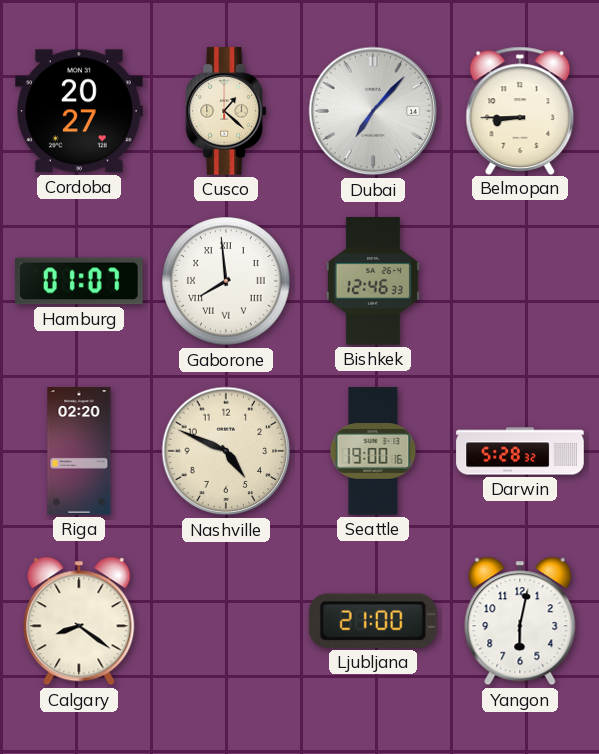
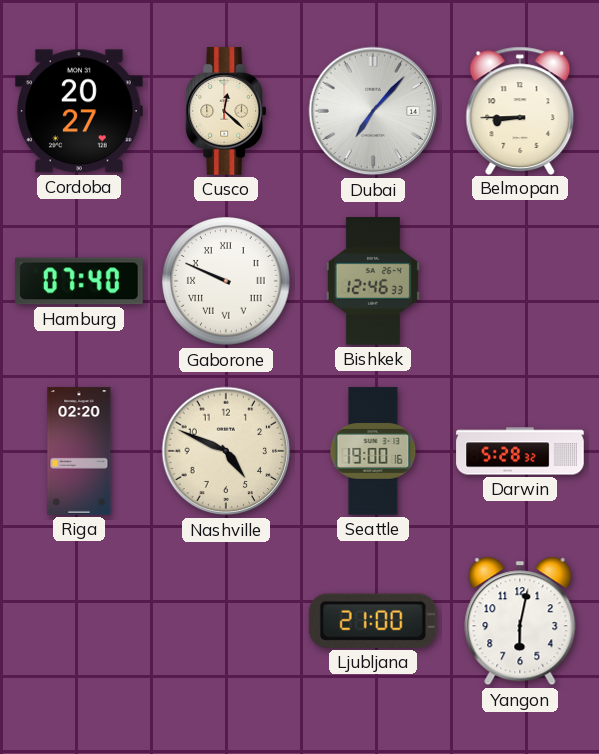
Cusco: 1:22 -> 12:22
Hamburg: 01:07 -> 07:40
Gaborone: 7:59 -> 9:49
Calgary: 8:21 -> none
